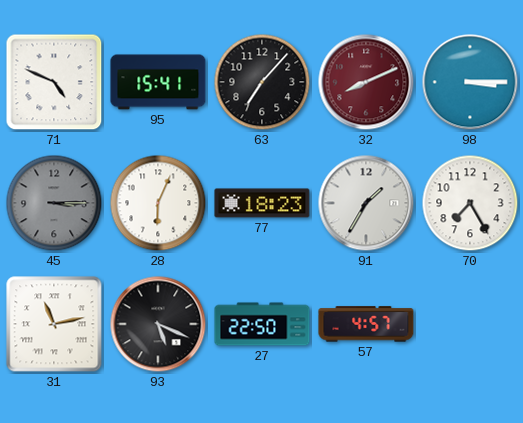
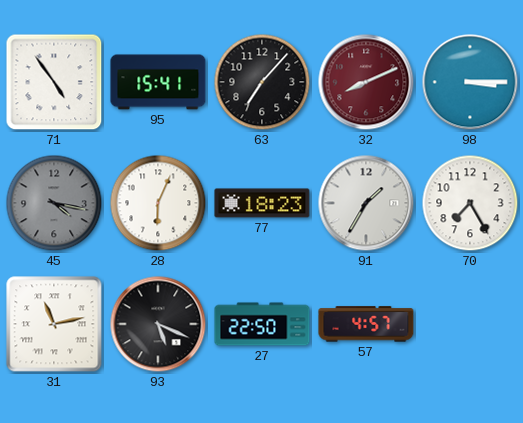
71: 4:49 -> 4:54
45: 3:15 -> 4:17
